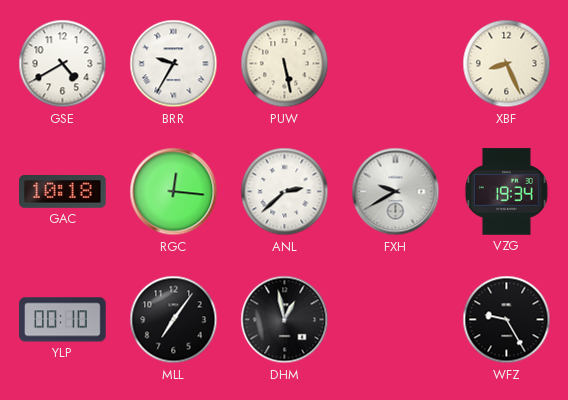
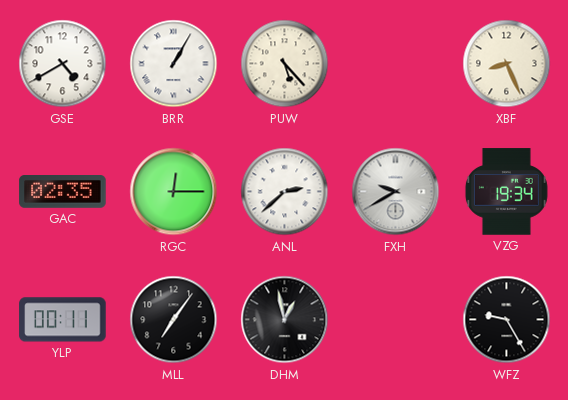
BRR: 9:35 -> 1:05
PUW: 5:28 -> 5:23
GAC: 10:18 -> 02:35
RGC: 12:16 -> 12:15
YLP: 00:10 -> 00:11
